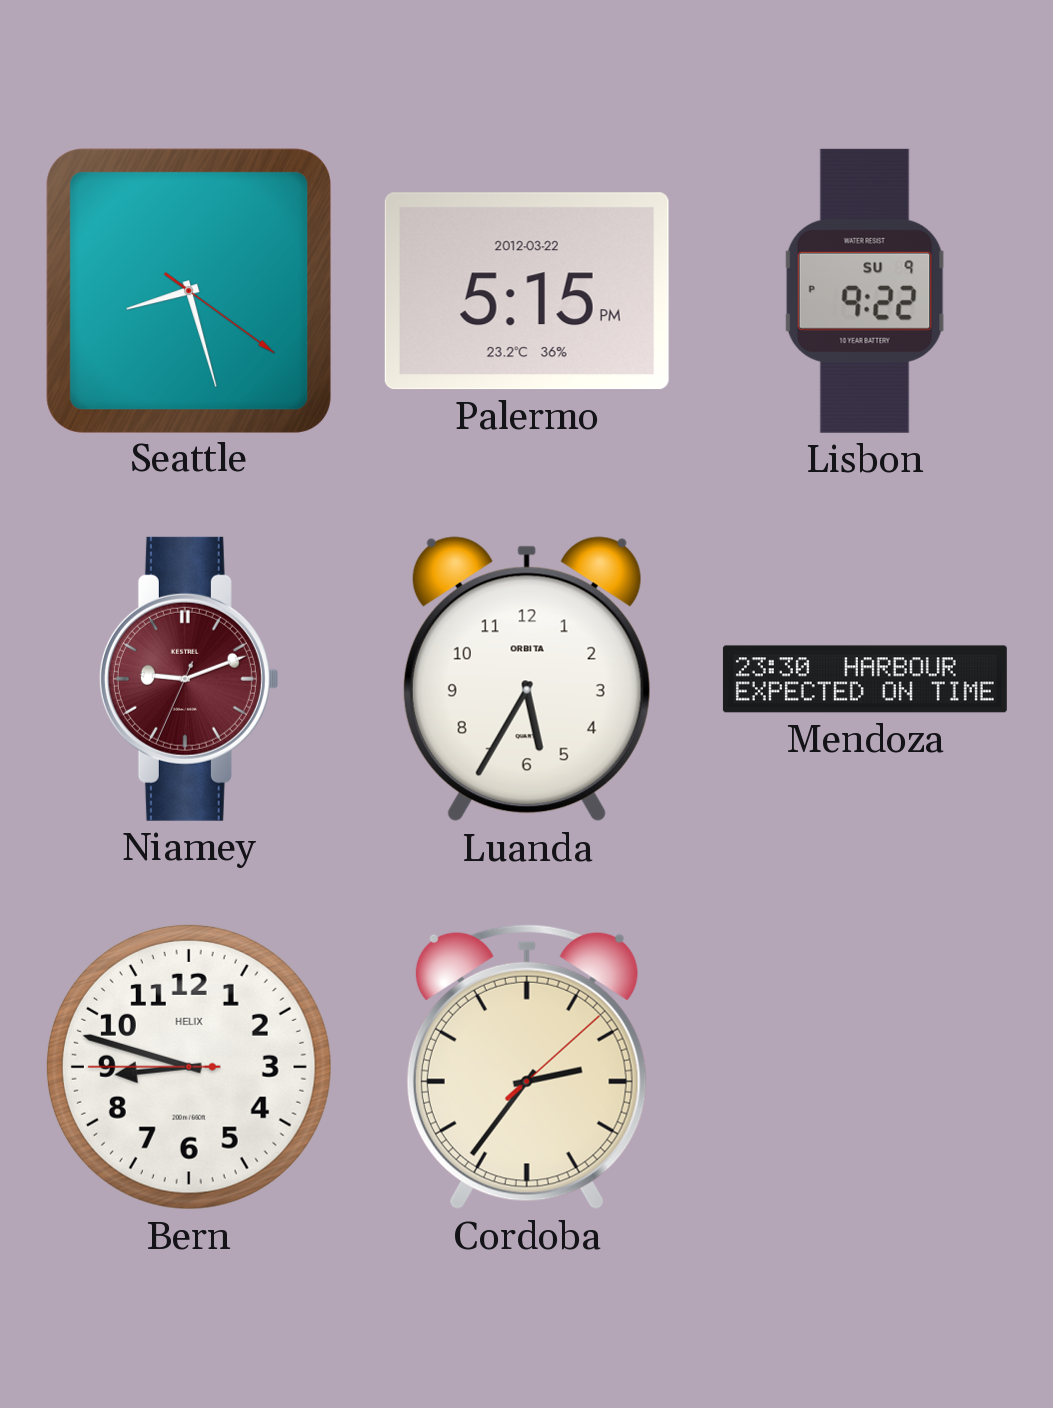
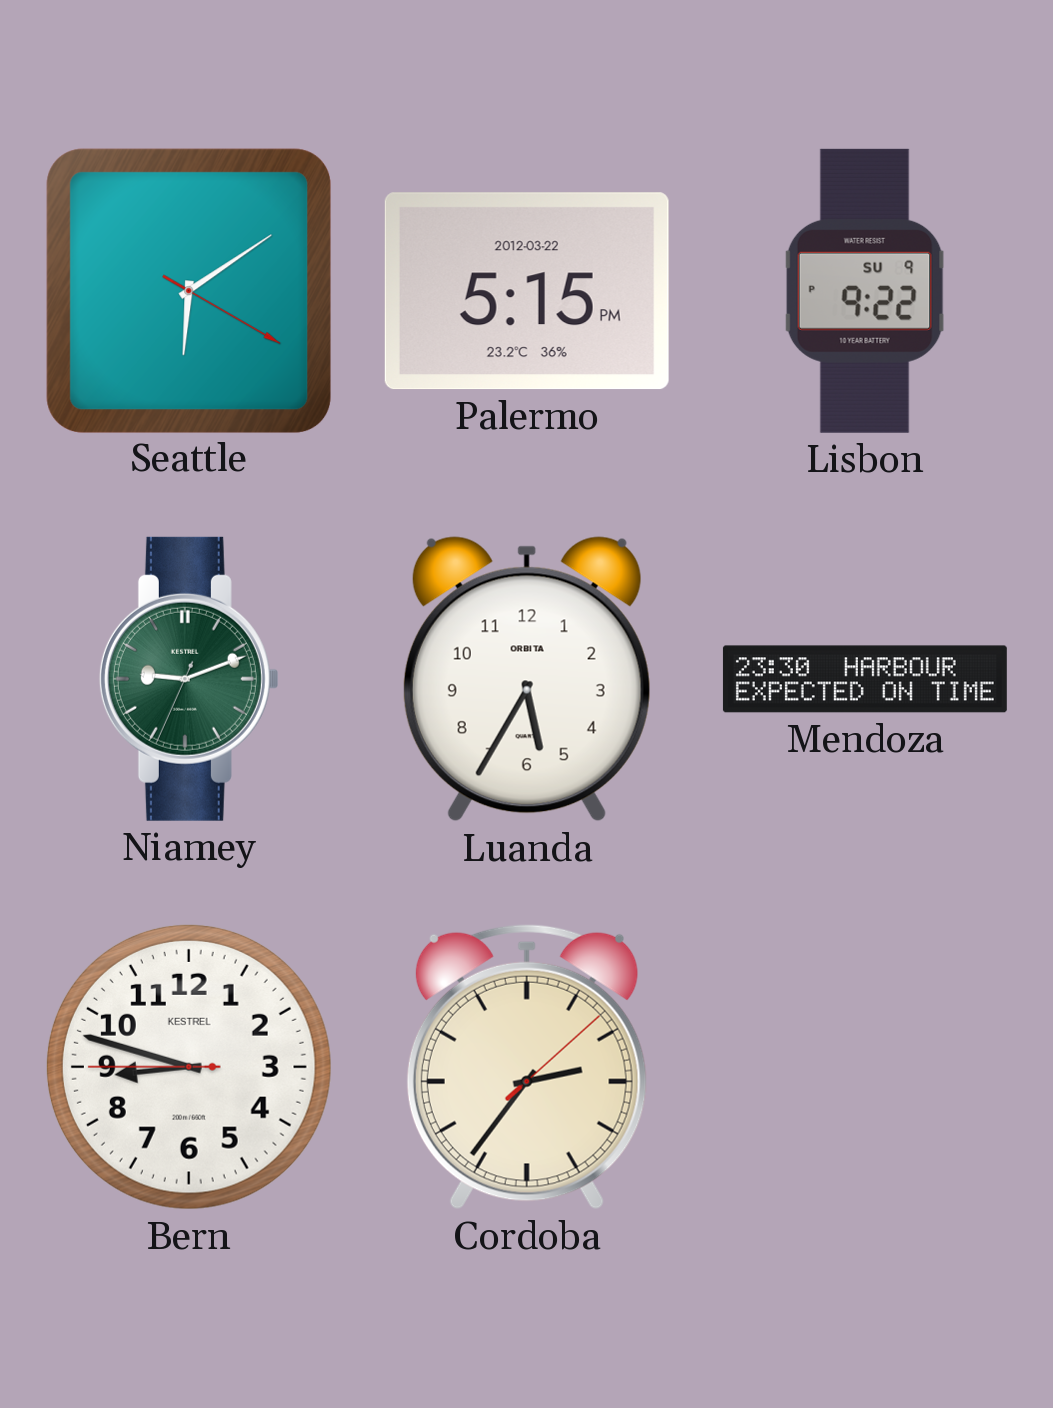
Seattle: 8:27 -> 6:09
Niamey dial: burgundy -> green
Bern brand: HELIX -> KESTREL
